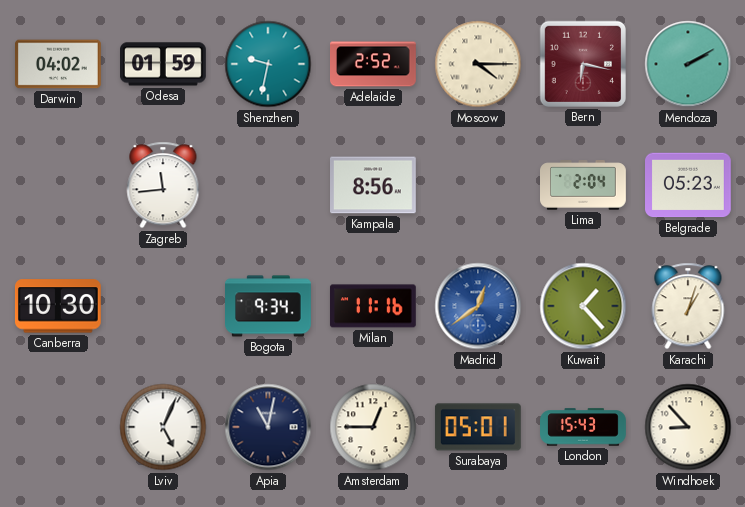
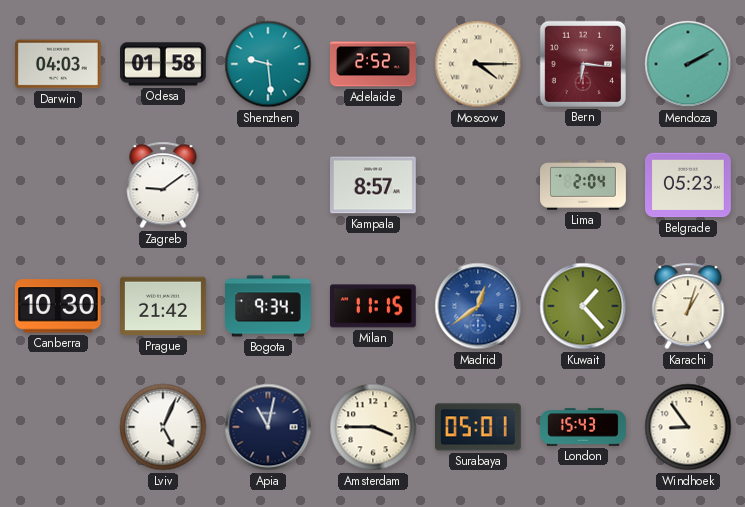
Darwin: 04:02 -> 04:03
Odesa: 01:59 -> 01:58
Shenzhen: 9:32 -> 9:29
Bern: 6:17 -> 6:16
Zagreb: 11:44 -> 9:09
Kampala: 8:56 -> 8:57
Prague: none -> 21:42
Milan: 11:16 -> 11:15
Amsterdam: 12:45 -> 3:45
Windhoek: 8:53 -> 8:54
